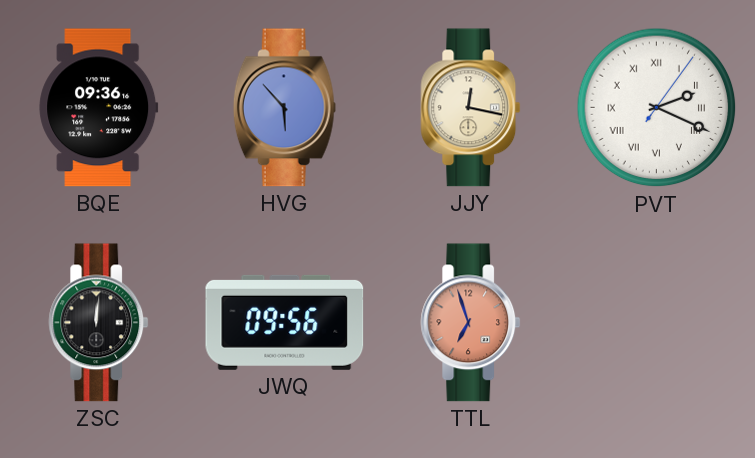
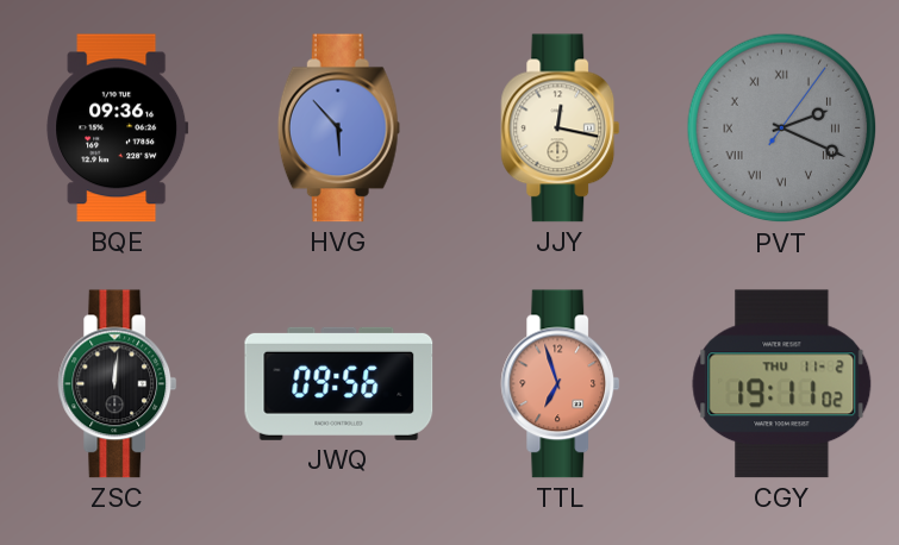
PVT dial: white -> grey
CGY: none -> 19:11
